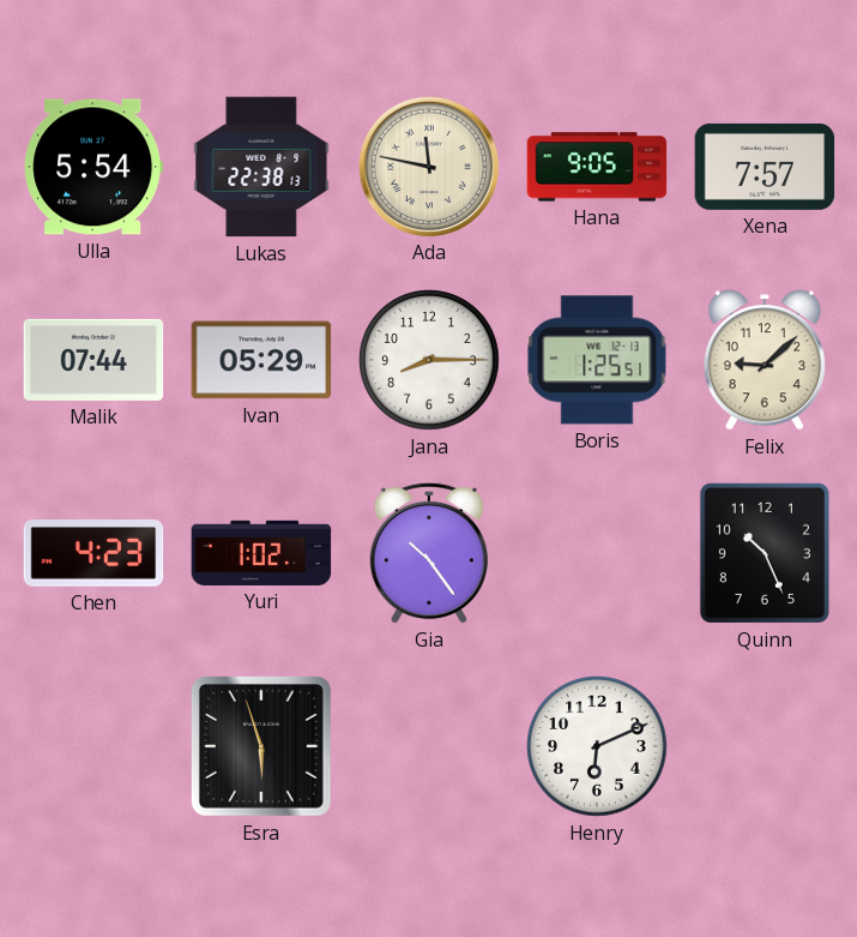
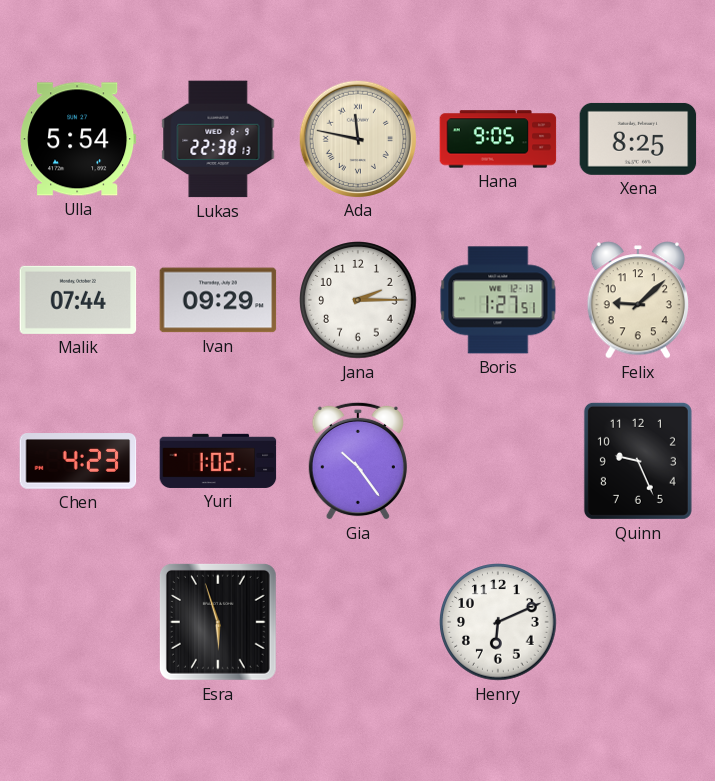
Xena: 7:57 -> 8:25
Ivan: 05:29 -> 09:29
Jana: 8:15 -> 2:15
Boris: 1:25 -> 1:27
Quinn: 10:26 -> 9:26
